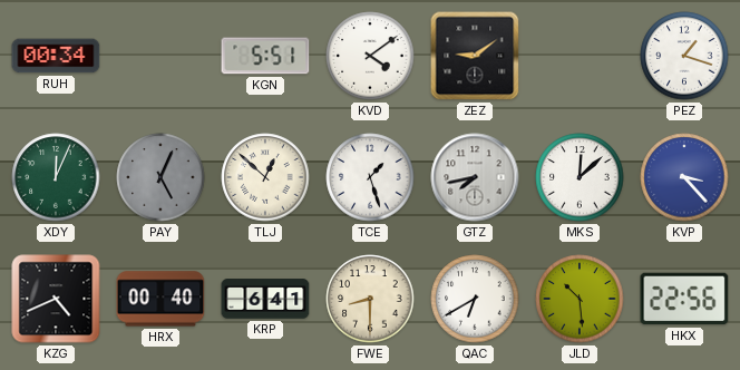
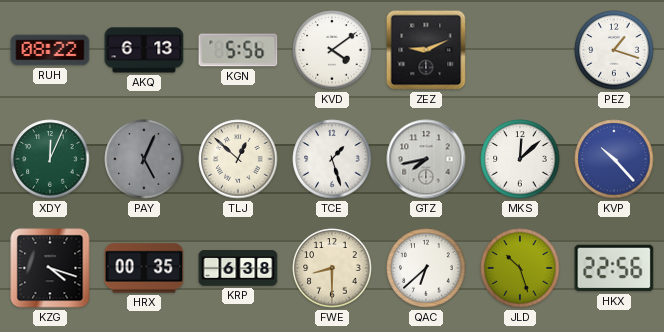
RUH: 00:34 -> 08:22
AKQ: none -> 6:13
KGN: 5:51 -> 5:56
ZEZ: 9:09 -> 9:11
KVP: 3:23 -> 10:23
KZG: 4:41 -> 4:18
HRX: 00:40 -> 00:35
KRP: 6:41 -> 6:38
QAC: 6:40 -> 6:38
JLD: 10:29 -> 10:27
